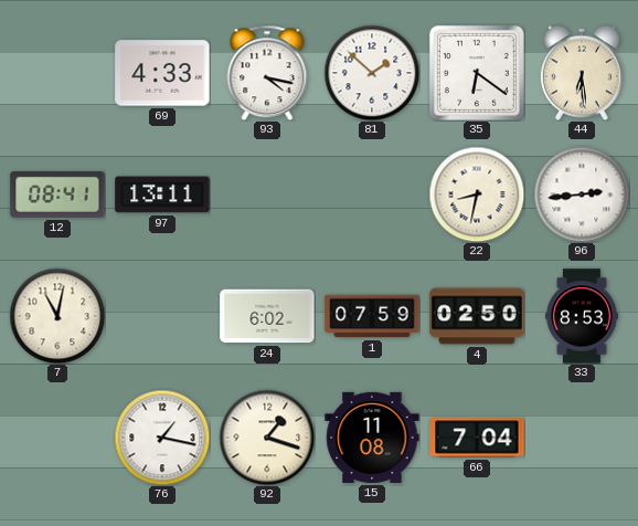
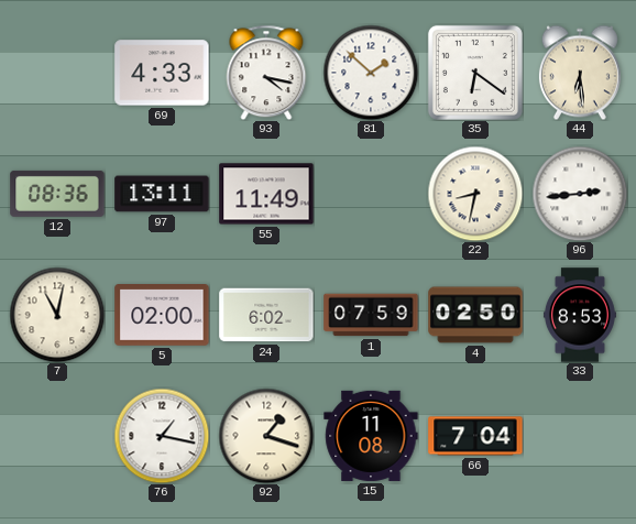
12: 08:41 -> 08:36
55: none -> 11:49
5: none -> 02:00
